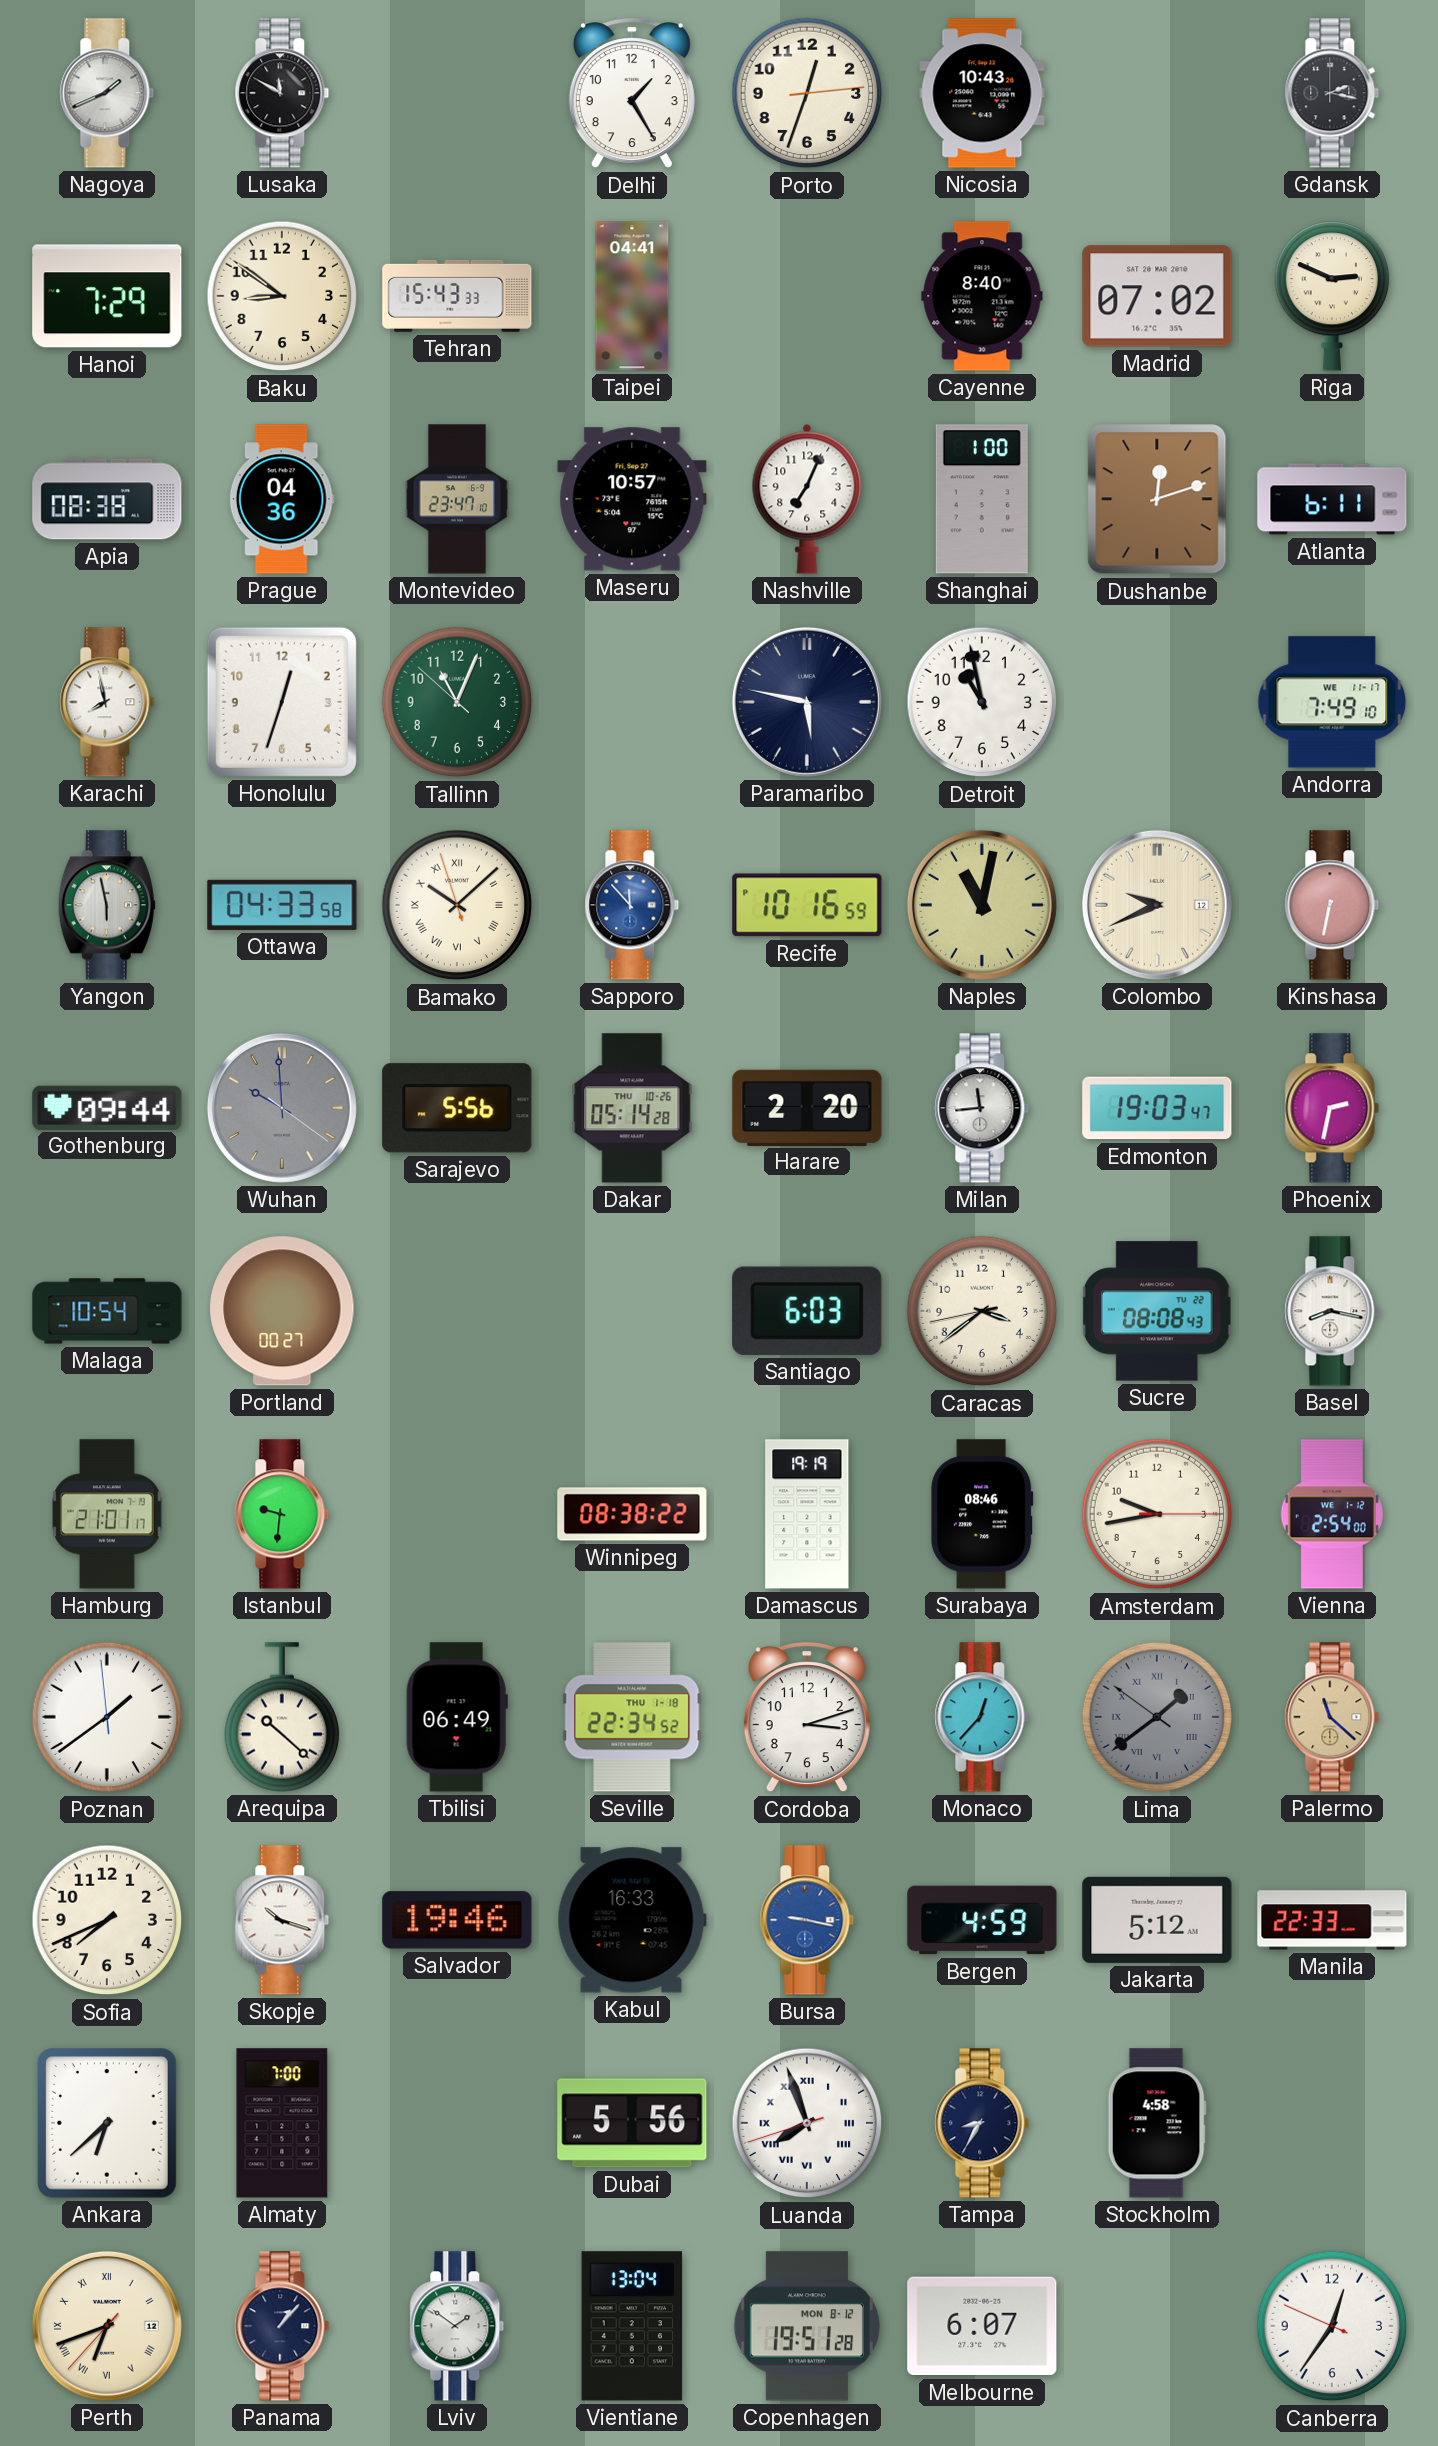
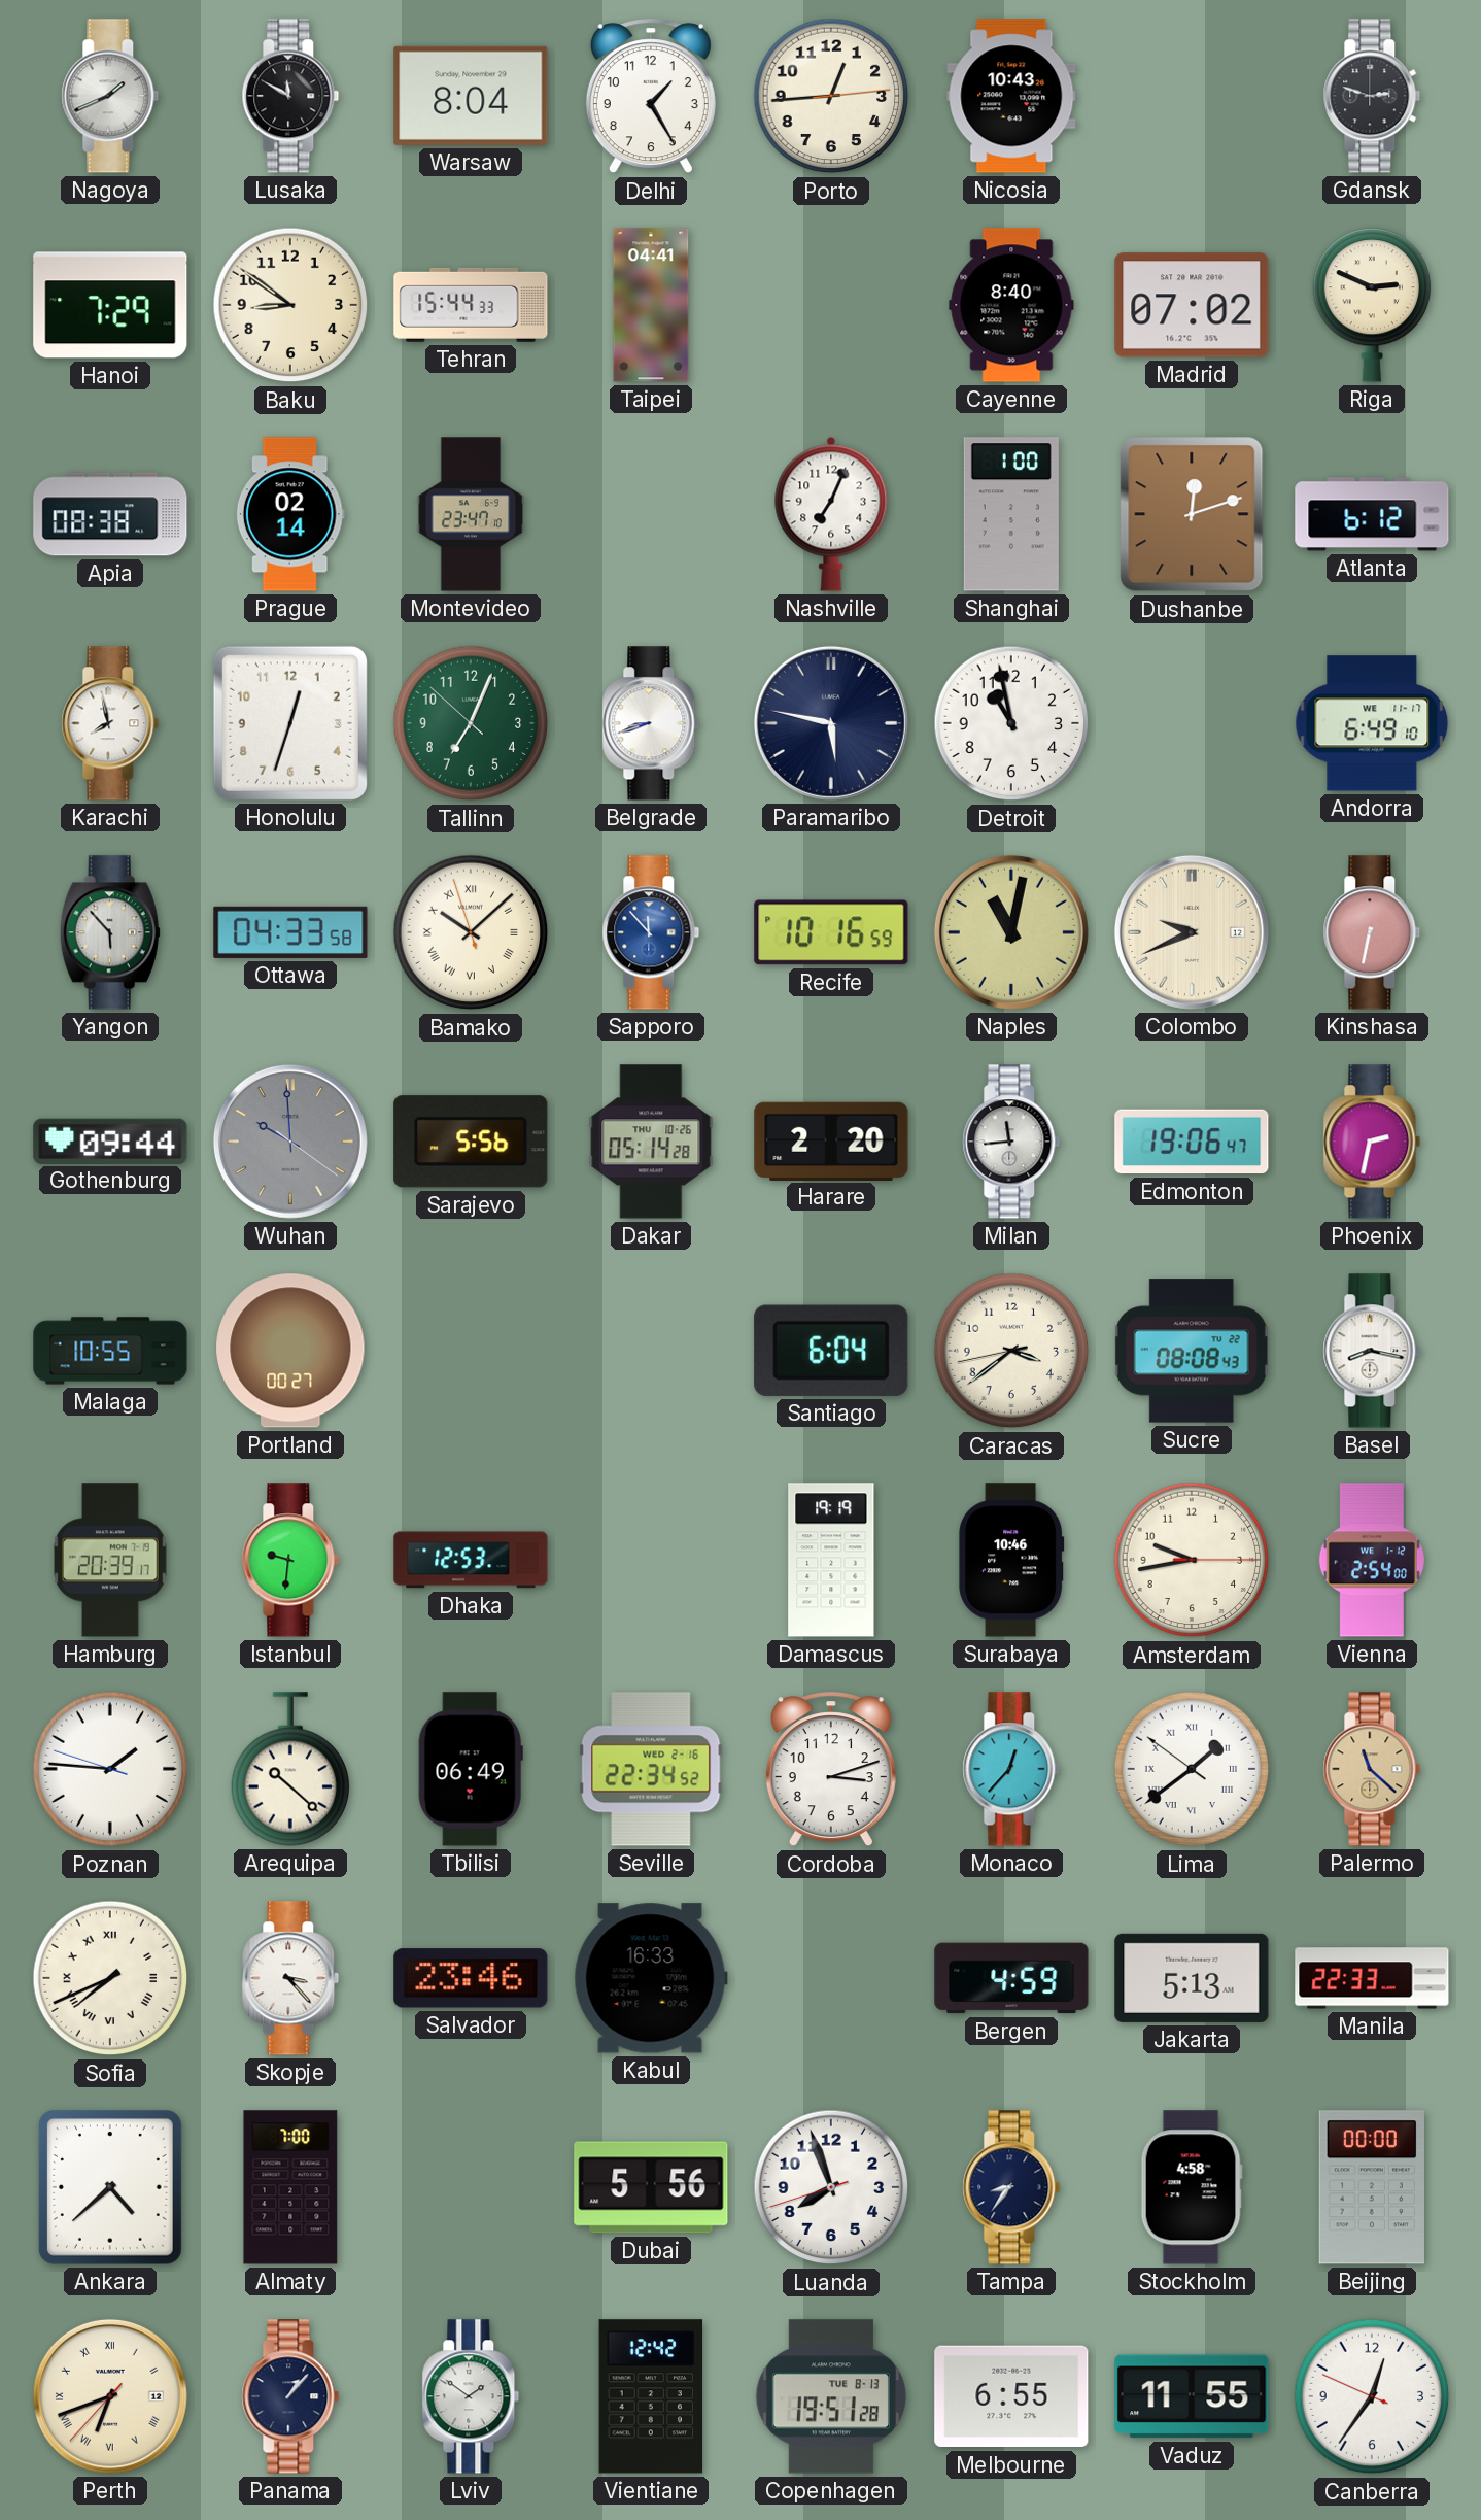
Warsaw: none -> 8:04
Porto: 12:33 -> 12:44
Gdansk: 2:17 -> 2:48
Tehran: 15:43 -> 15:44
Prague: 04:36 -> 02:14
Maseru: 10:57 -> none
Atlanta: 6:11 -> 6:12
Tallinn: 11:03 -> 7:03
Belgrade: none -> 8:42
Andorra: 7:49 -> 6:49
Yangon: 5:58 -> 5:53
Edmonton: 19:03 -> 19:06
Malaga: 10:54 -> 10:55
Santiago: 6:03 -> 6:04
Hamburg: 21:01 -> 20:39
Dhaka: none -> 12:53
Winnipeg: 08:38 -> none
Surabaya: 08:46 -> 10:46
Poznan: 1:38 -> 1:45
Seville date: THU 1-18 -> WED 2-16
Lima dial: grey -> white
Sofia numerals: Arabic -> Roman
Skopje: 10:18 -> 3:23
Salvador: 19:46 -> 23:46
Bursa: 9:17 -> none
Jakarta: 5:12 -> 5:13
Ankara: 6:38 -> 4:38
Luanda numerals: Roman -> Arabic
Tampa: 8:35 -> 8:36
Beijing: none -> 00:00
Vientiane: 13:04 -> 12:42
Copenhagen date: MON 8-12 -> TUE 8-13
Melbourne: 6:07 -> 6:55
Vaduz: none -> 11:55
